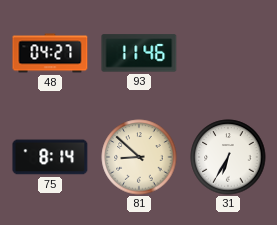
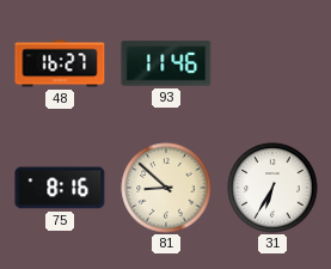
48: 04:27 -> 16:27
75: 8:14 -> 8:16
